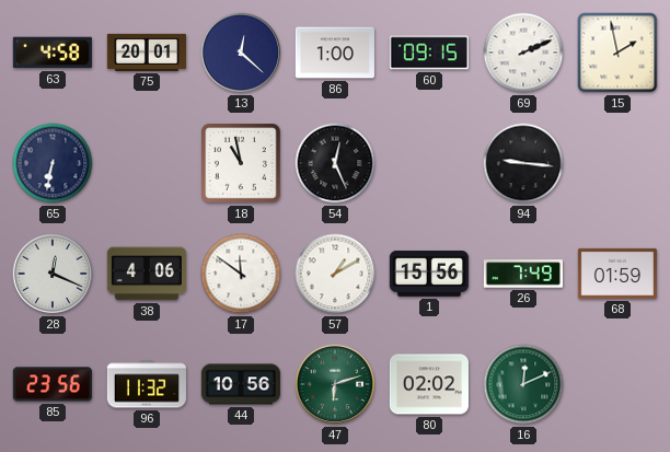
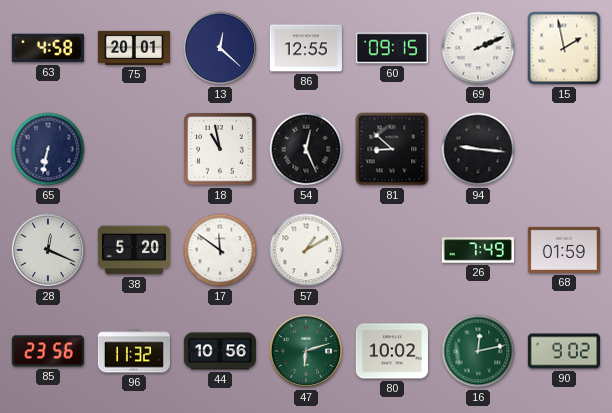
86: 1:00 -> 12:55
81: none -> 8:52
38: 4:06 -> 5:20
1: 15:56 -> none
80: 02:02 -> 10:02
16: 12:11 -> 12:13
90: none -> 9:02
